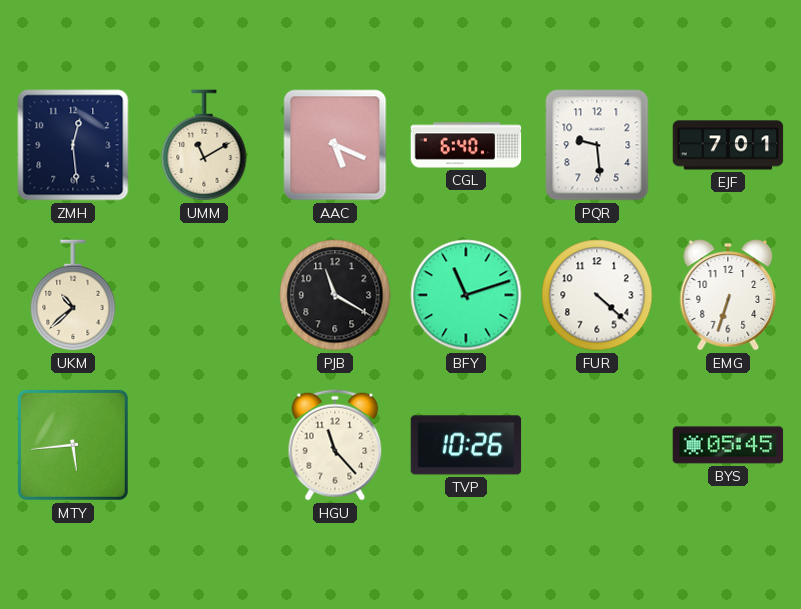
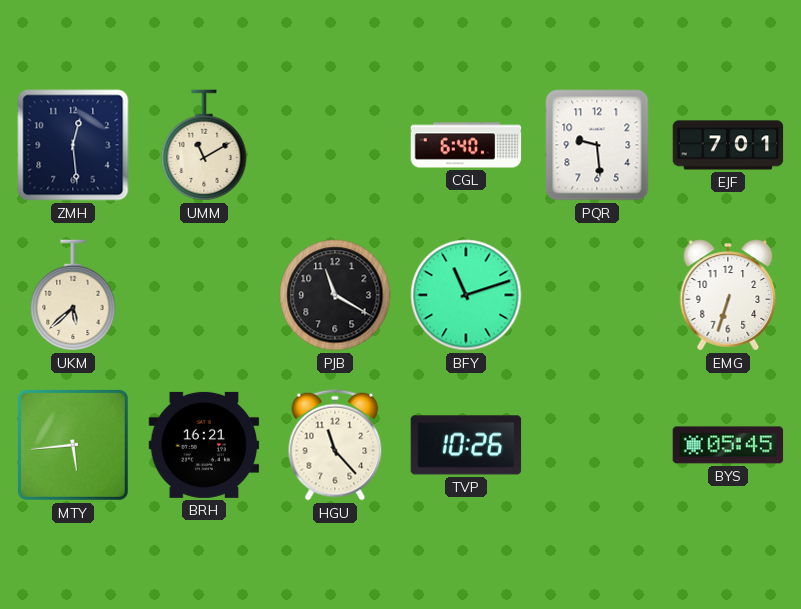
AAC: 5:19 -> none
UKM: 10:38 -> 5:38
FUR: 4:22 -> none
BRH: none -> 16:21
